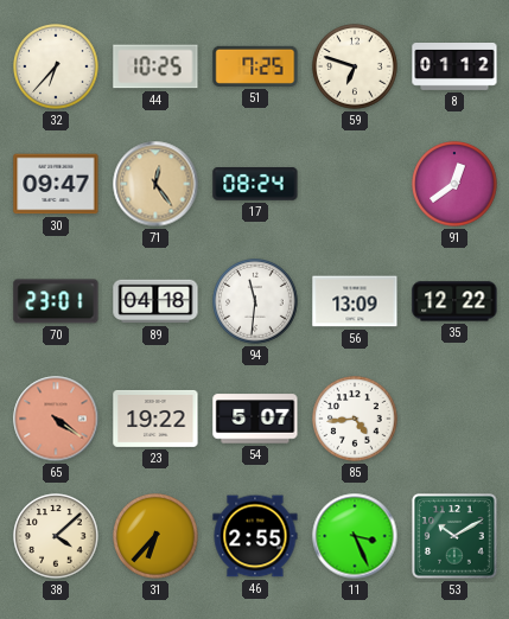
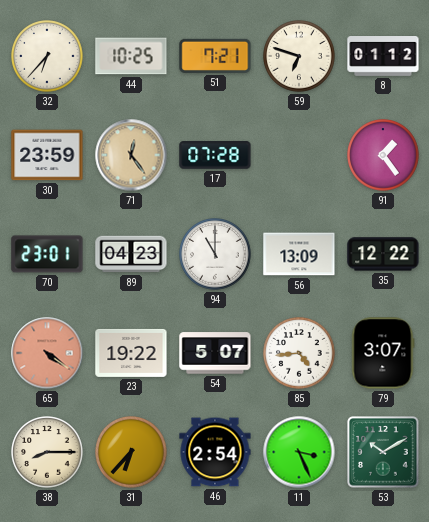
51: 7:25 -> 7:21
30: 09:47 -> 23:59
17: 08:24 -> 07:28
91: 12:39 -> 1:24
89: 04:18 -> 04:23
94: 11:31 -> 11:00
79: none -> 3:07
38: 4:08 -> 8:15
46: 2:55 -> 2:54
